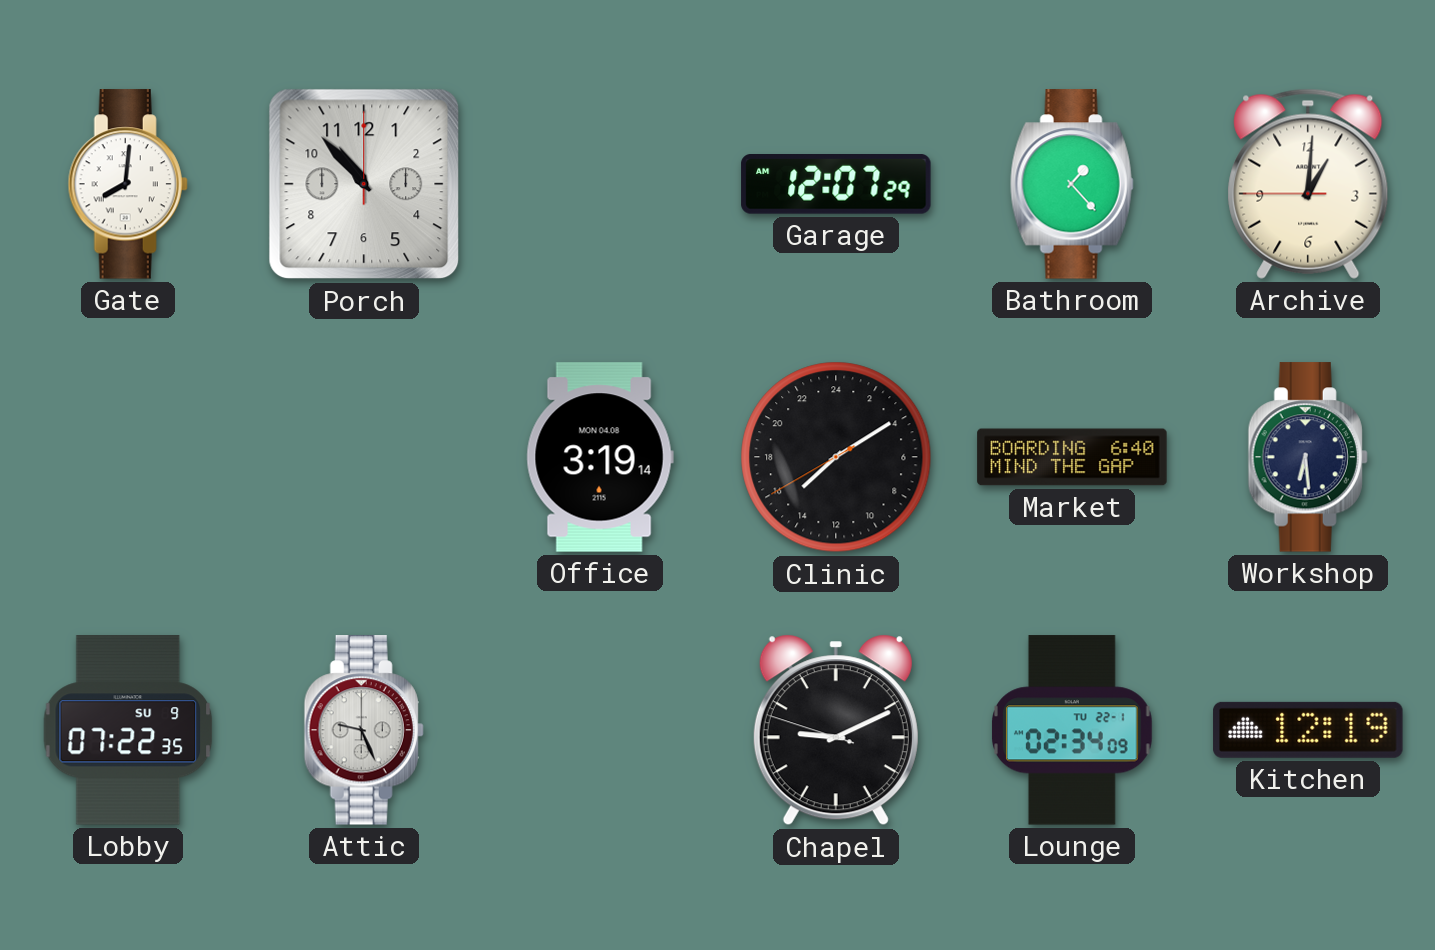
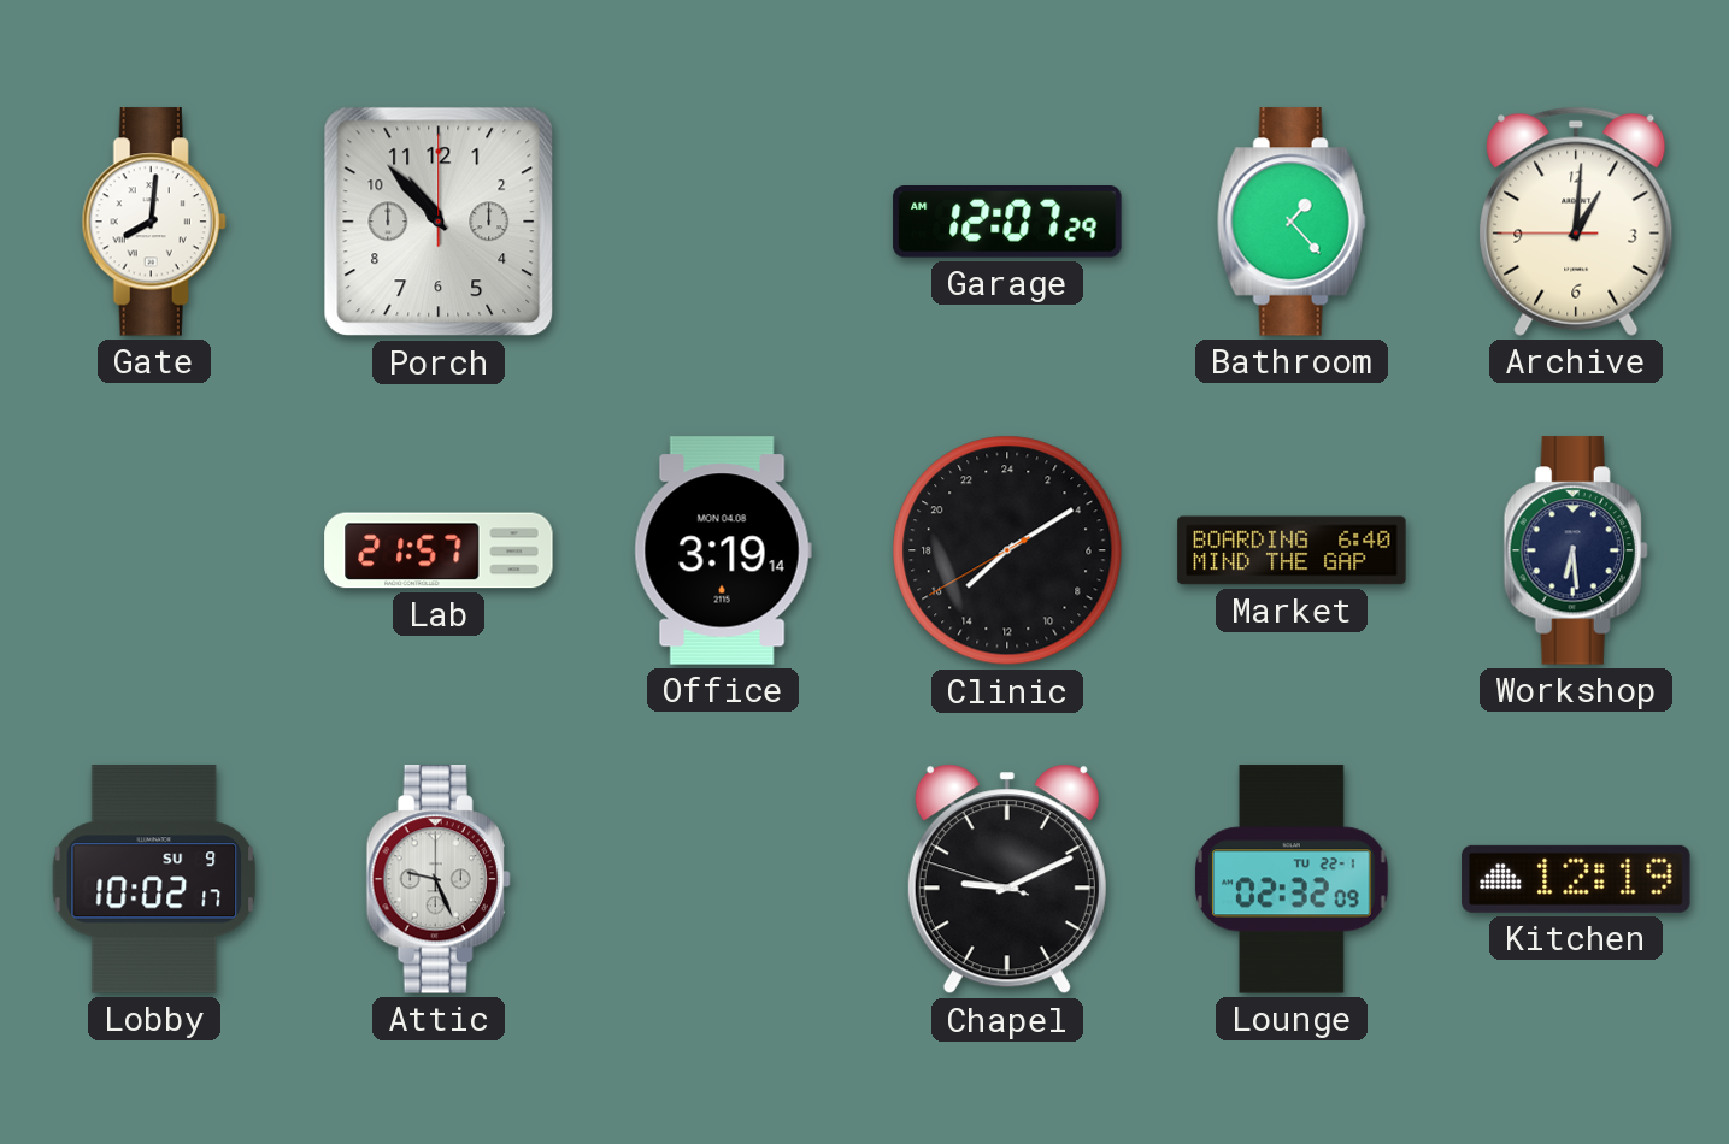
Lab: none -> 21:57
Lobby: 07:22 -> 10:02
Lounge: 02:34 -> 02:32
